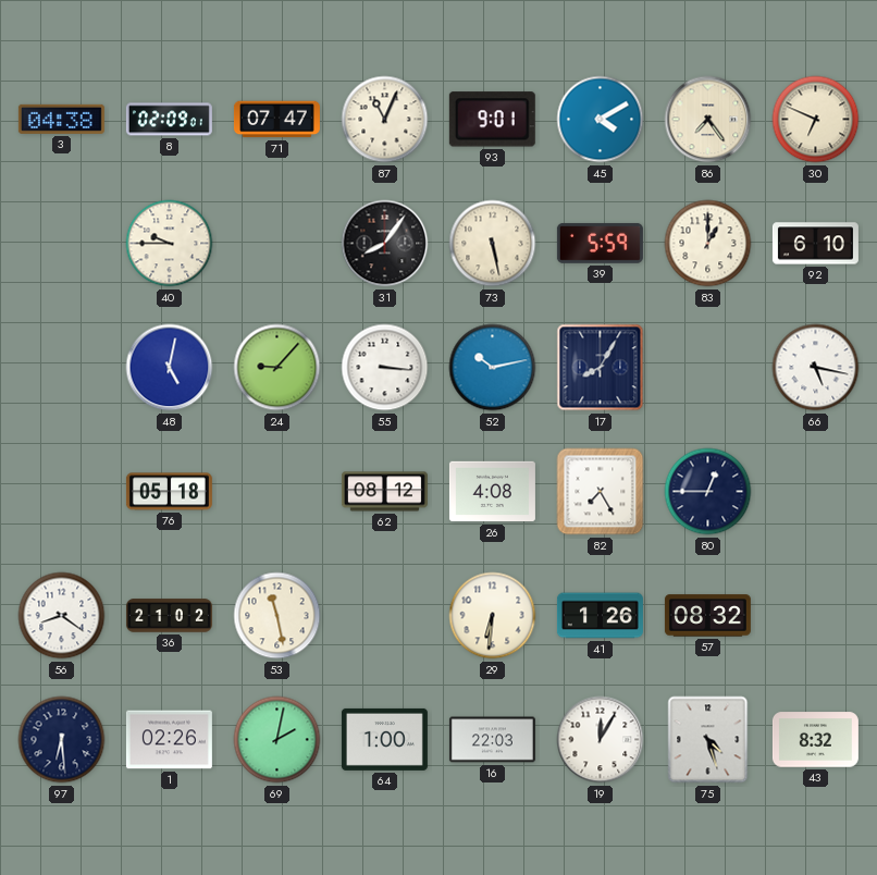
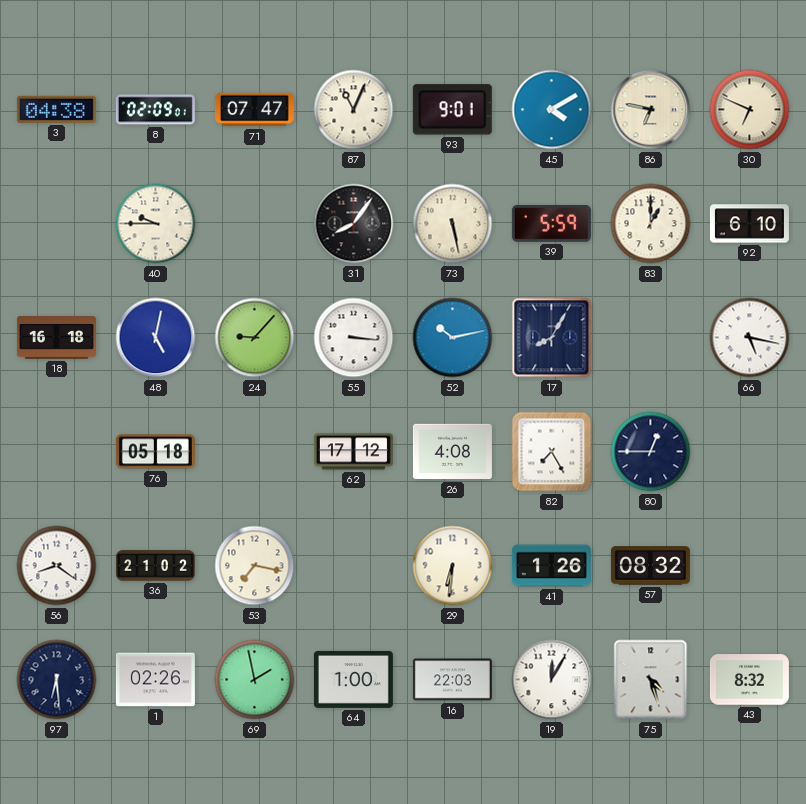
86: 7:24 -> 6:47
18: none -> 16:18
62: 08:12 -> 17:12
53: 11:28 -> 7:17
69: 2:02 -> 1:58
